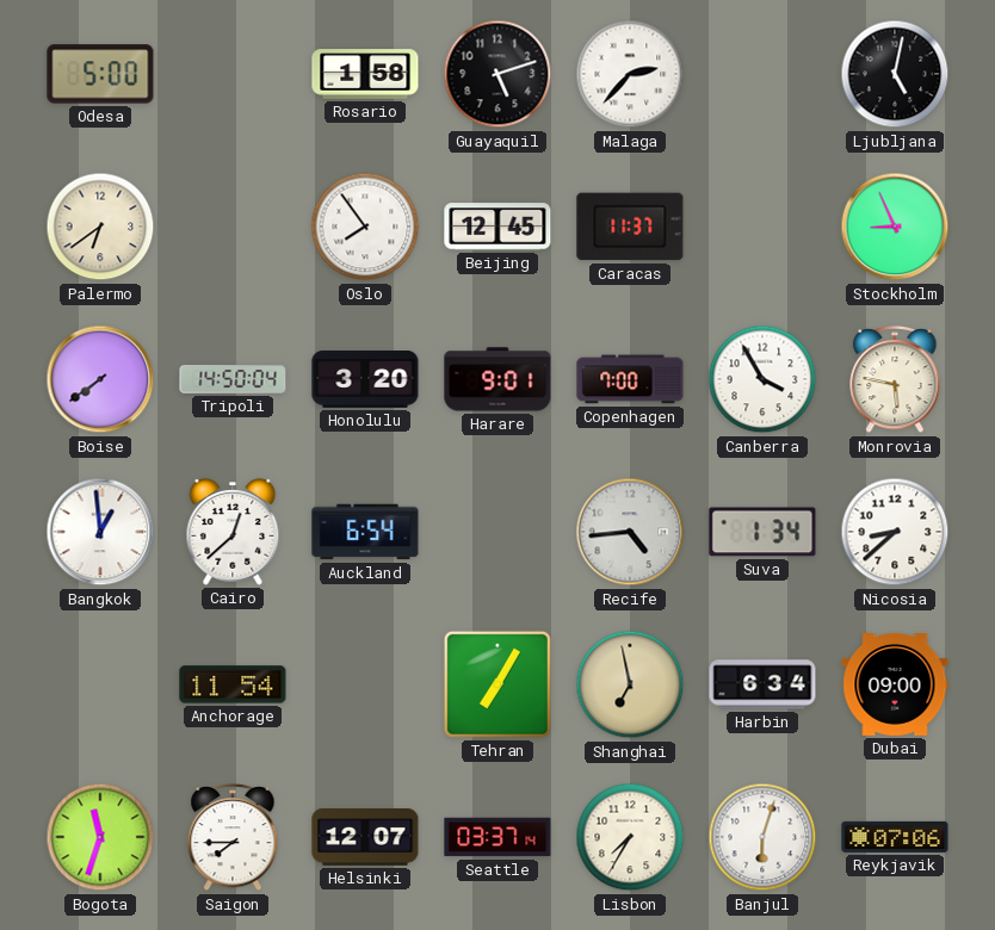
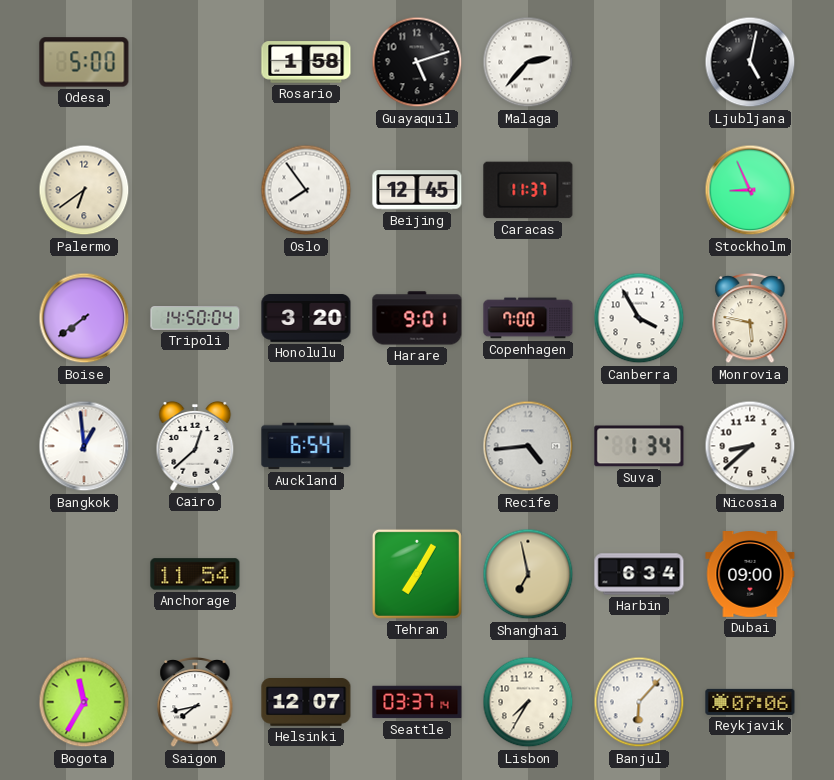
Bogota: 11:33 -> 11:35
Saigon: 7:45 -> 7:43
Banjul: 6:03 -> 6:07
